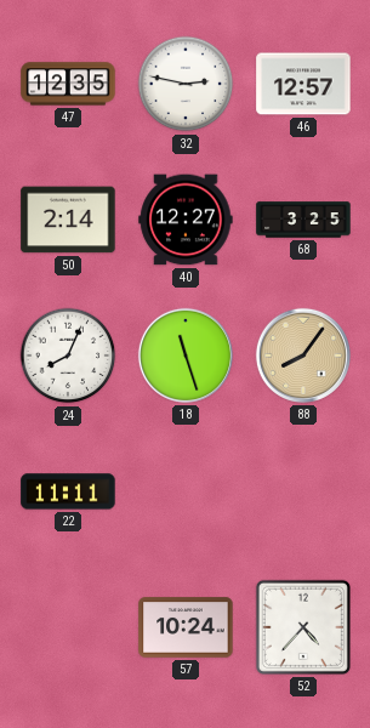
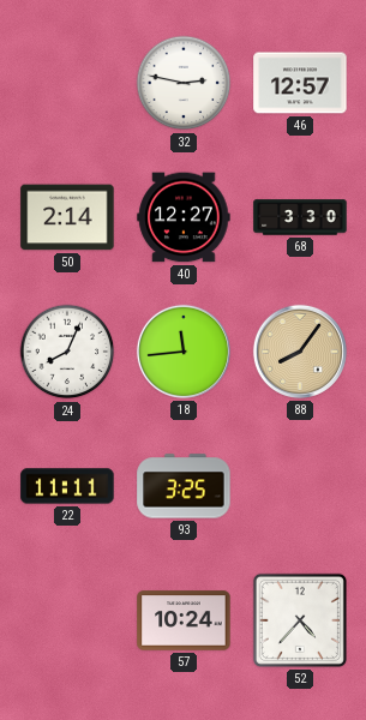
47: 12:35 -> none
68: 3:25 -> 3:30
18: 11:27 -> 11:44
93: none -> 3:25
